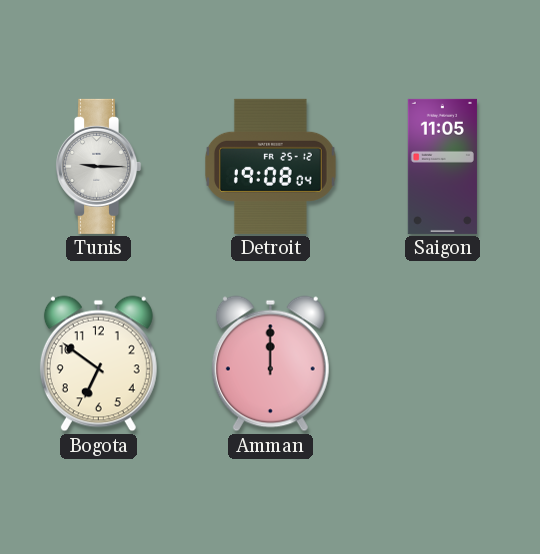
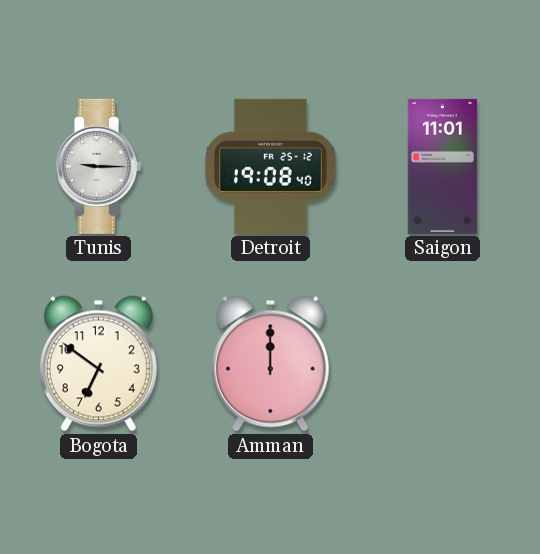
Detroit: 19:08:04 -> 19:08:40
Saigon: 11:05 -> 11:01
